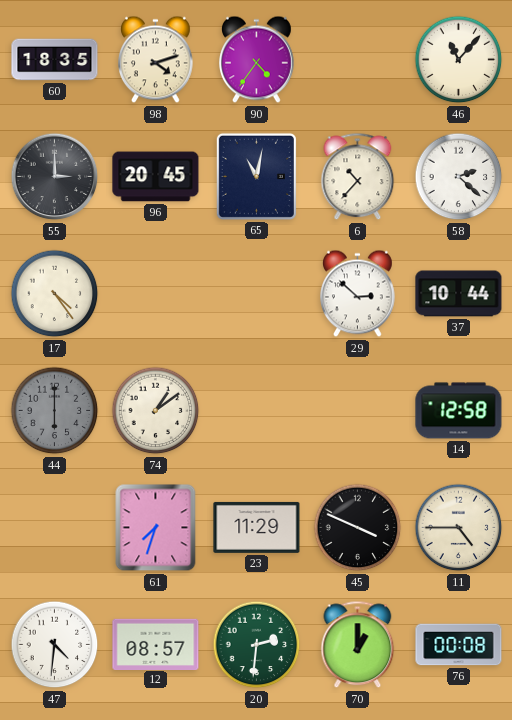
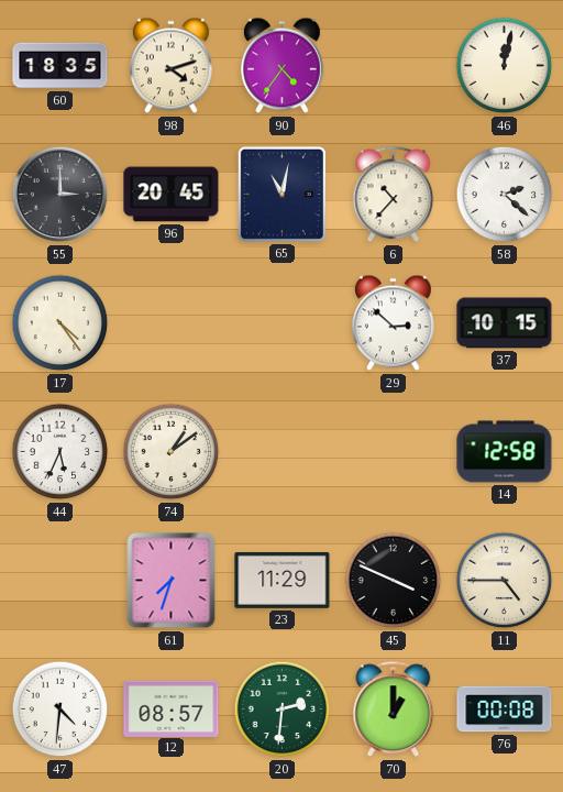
46: 11:07 -> 12:02
37: 10:44 -> 10:15
44: 6:00 -> 5:34
44 dial: grey -> white
